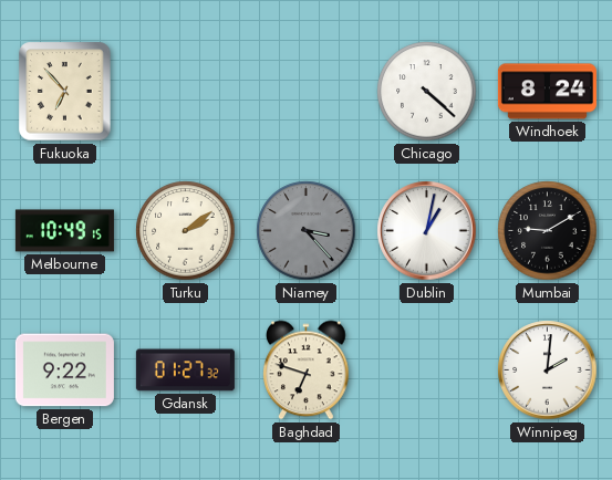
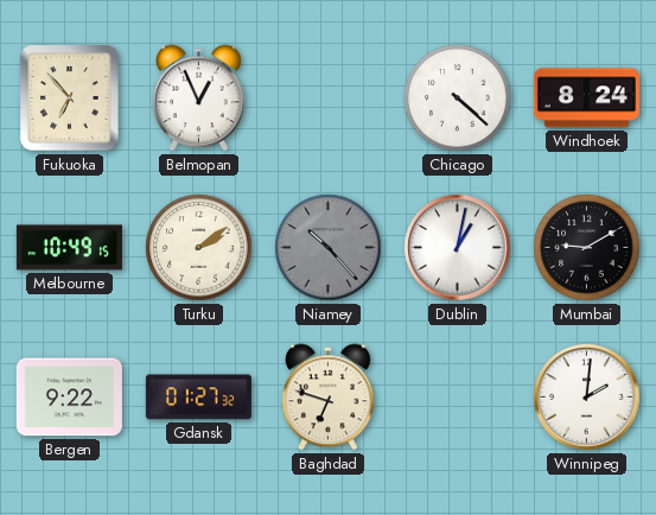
Belmopan: none -> 12:56
Niamey: 3:23 -> 10:23
